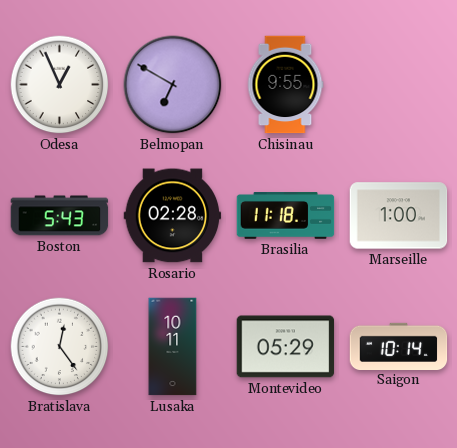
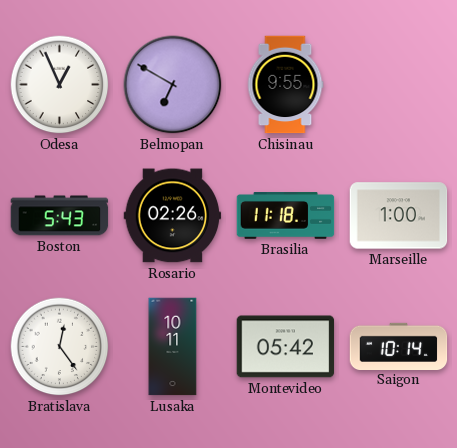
Rosario: 02:28 -> 02:26
Montevideo: 05:29 -> 05:42
